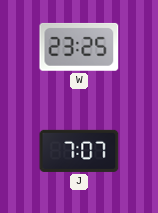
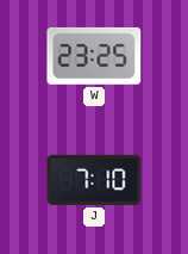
J: 7:07 -> 7:10
